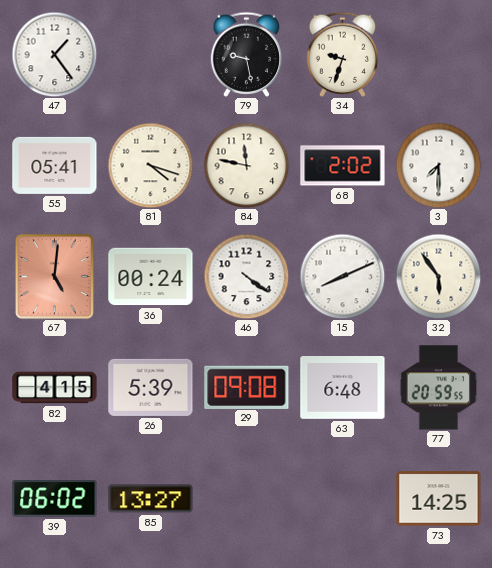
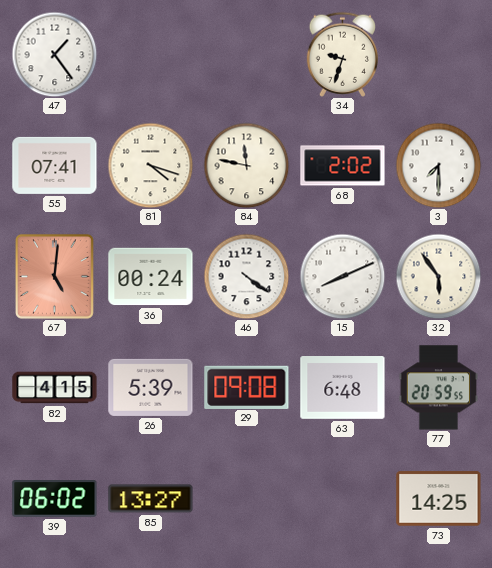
79: 9:28 -> none
55: 05:41 -> 07:41
